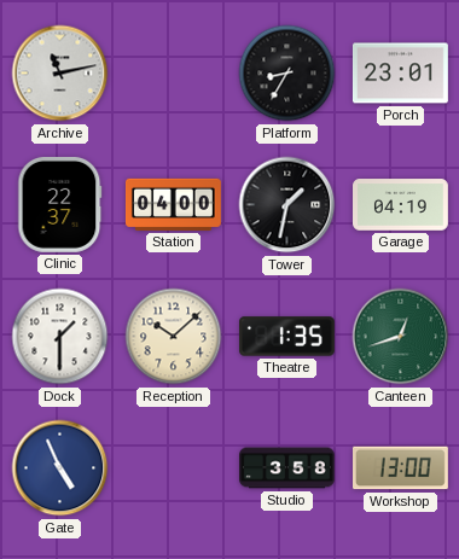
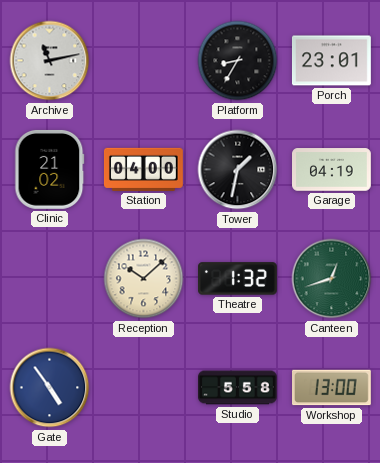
Clinic: 22:37 -> 21:02
Dock: 1:30 -> none
Theatre: 1:35 -> 1:32
Gate: 4:56 -> 4:54
Studio: 3:58 -> 5:58
